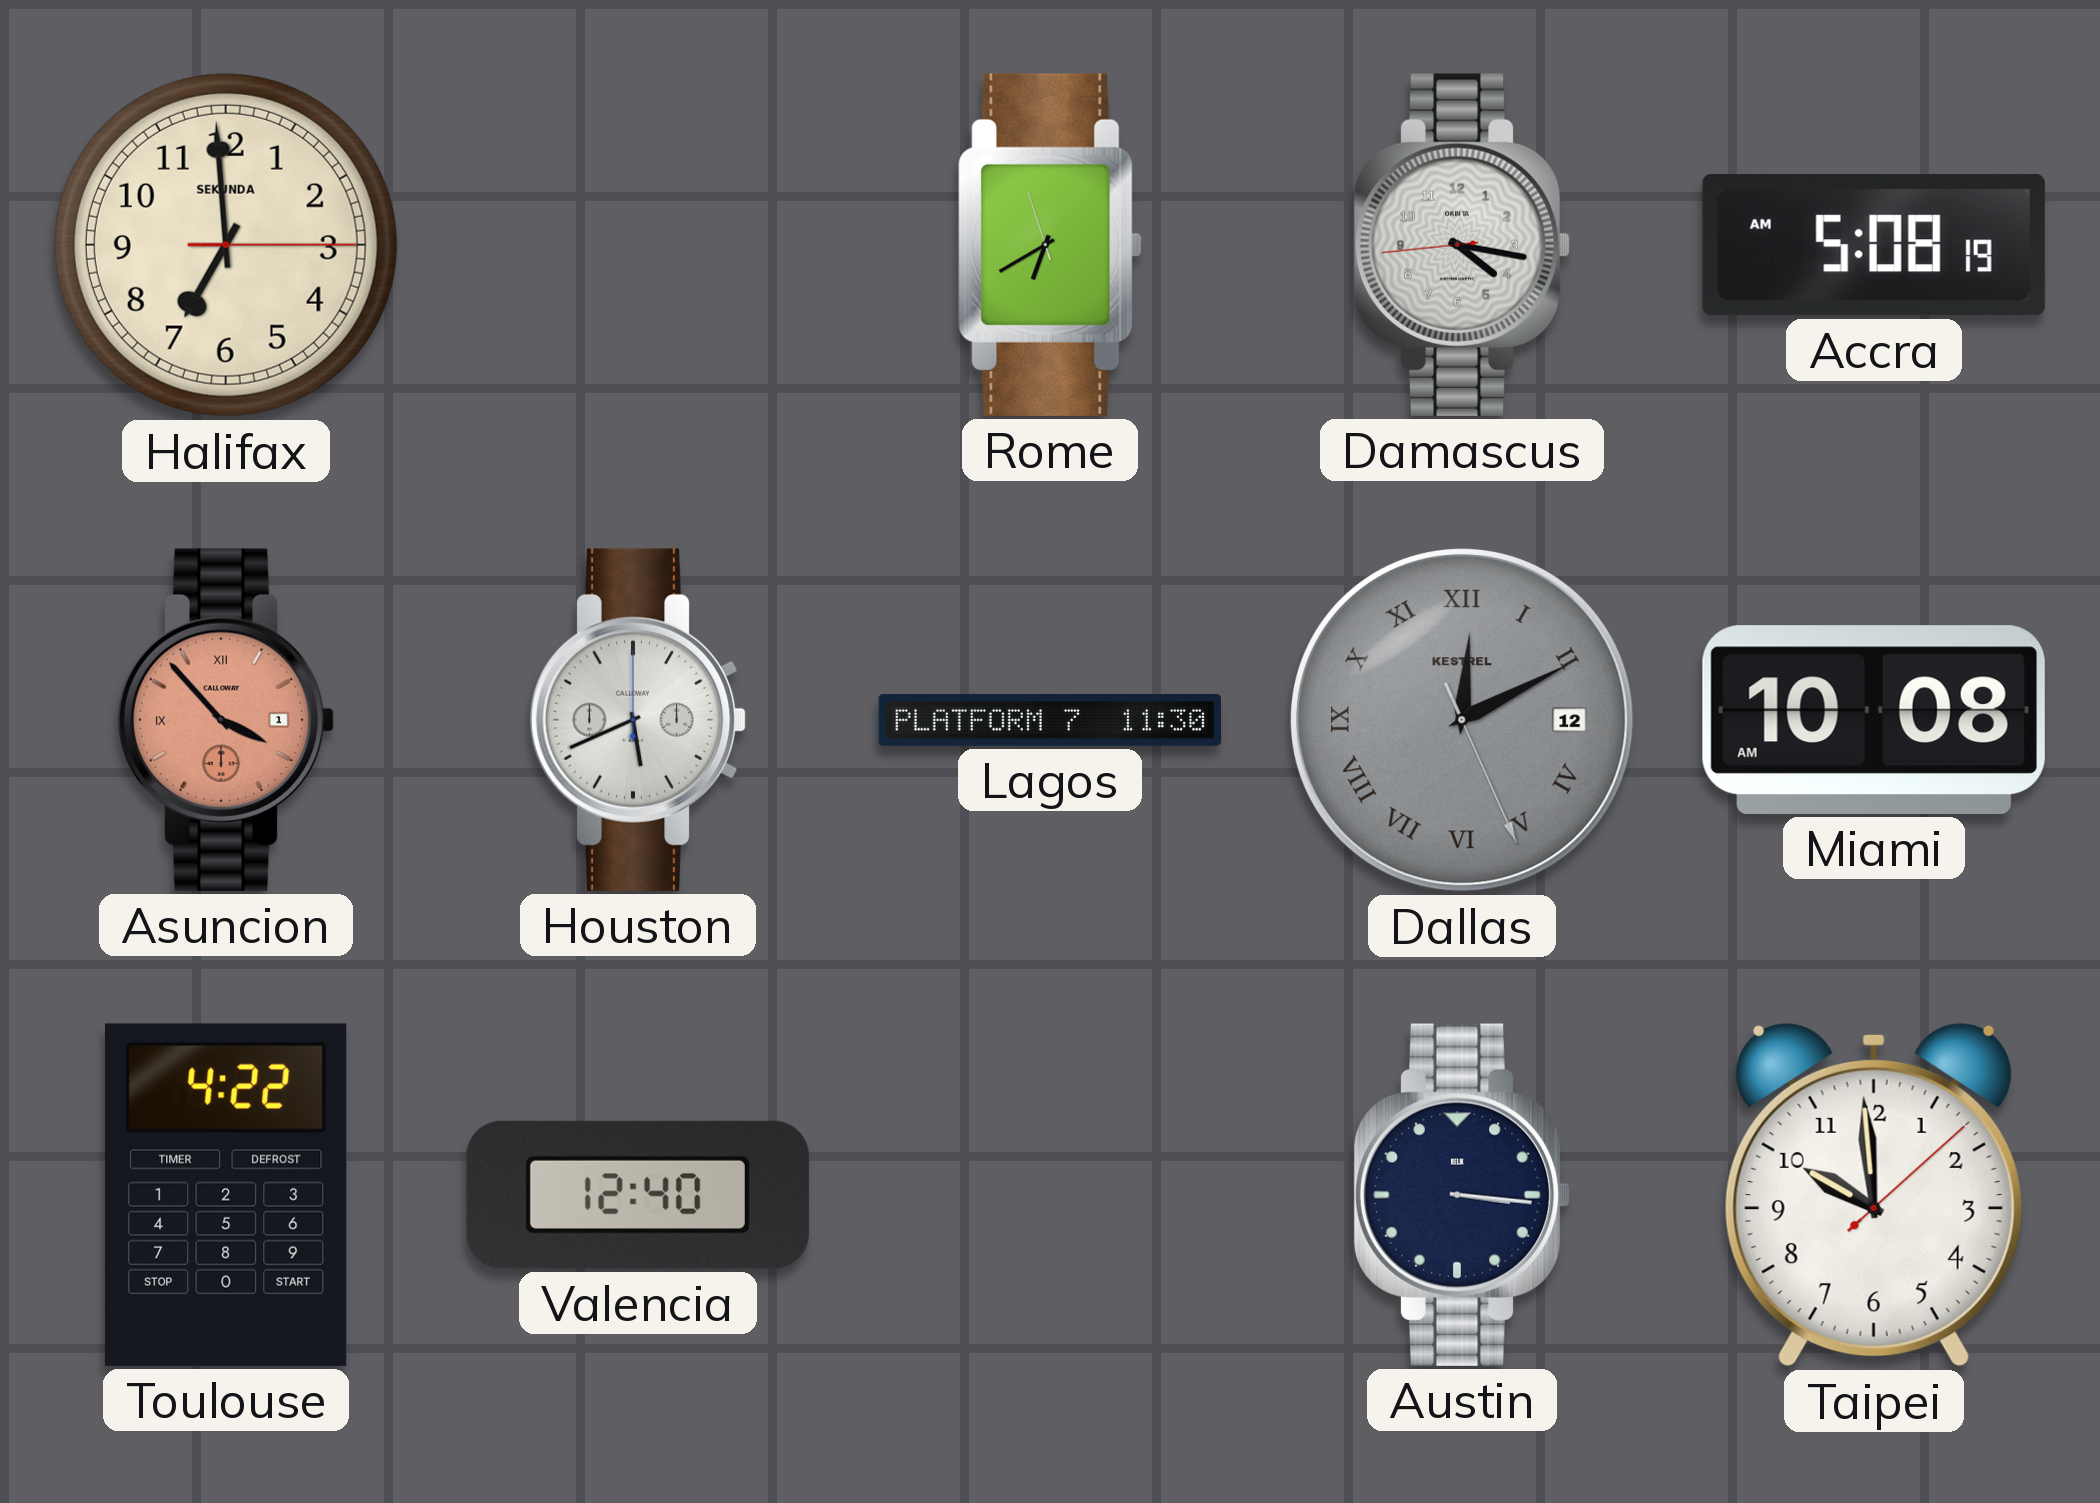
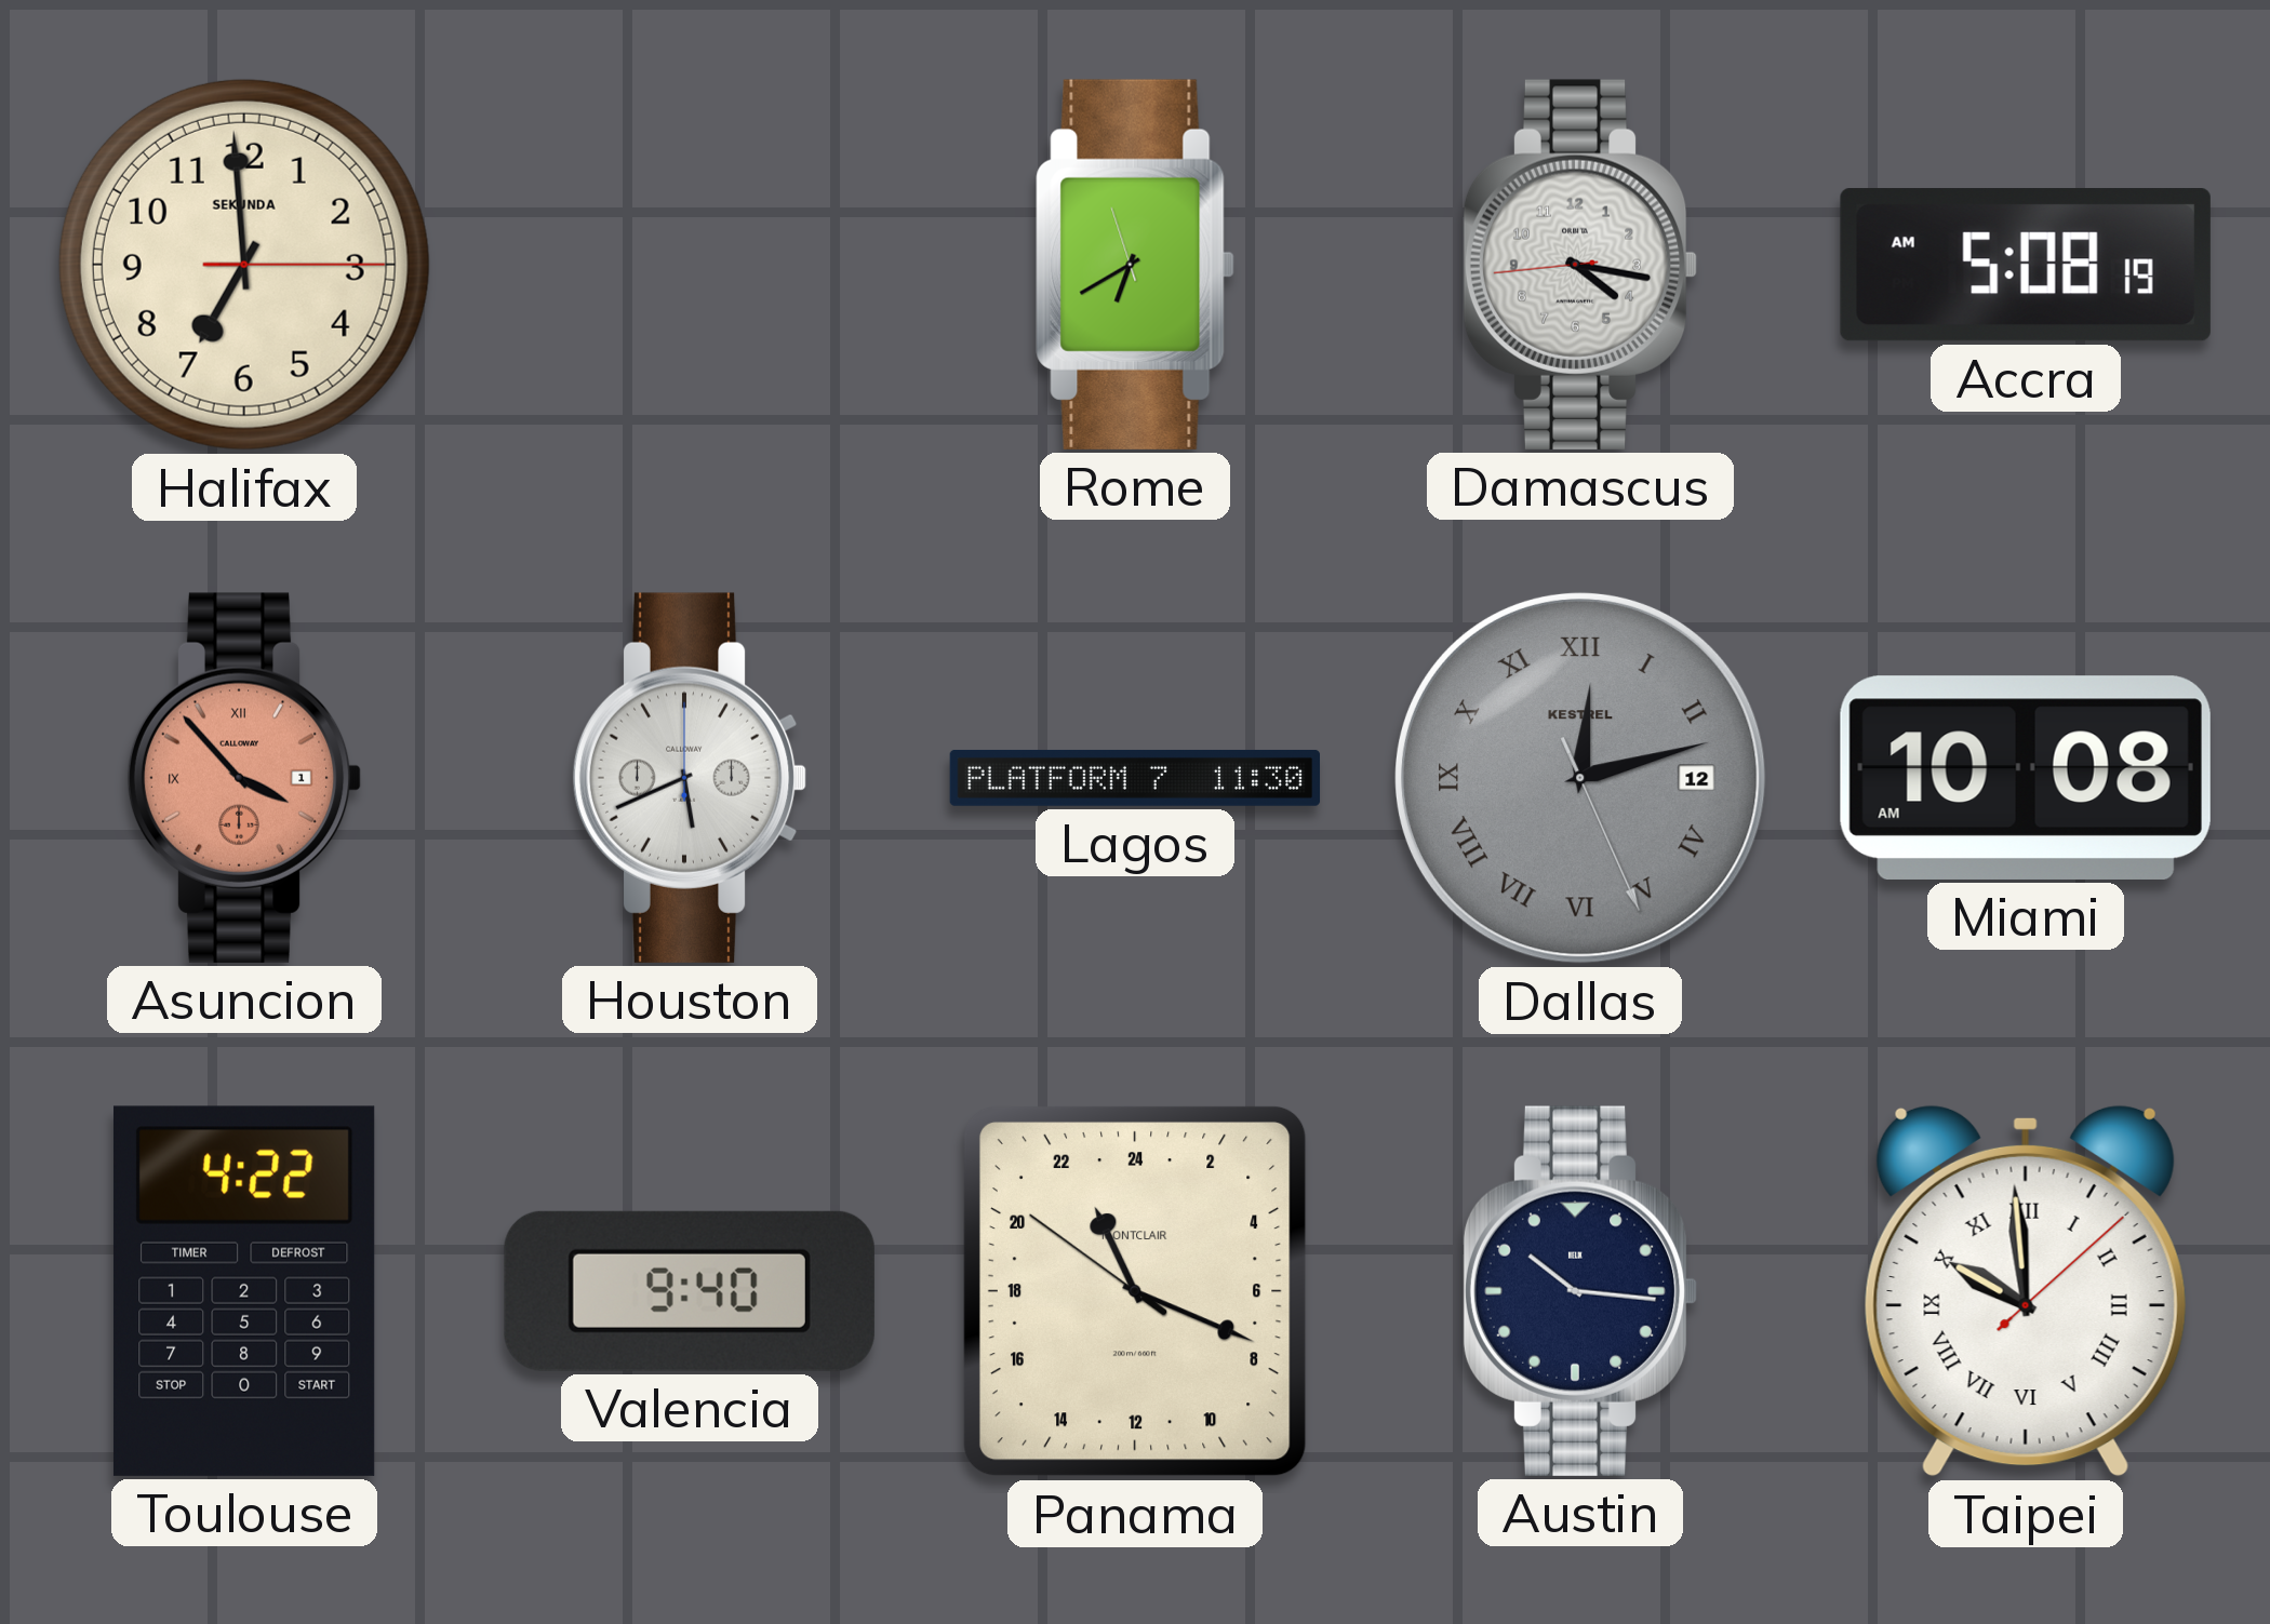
Dallas: 12:10 -> 12:12
Valencia: 12:40 -> 9:40
Panama: none -> 22:18
Austin: 3:16 -> 10:16
Taipei numerals: Arabic -> Roman
